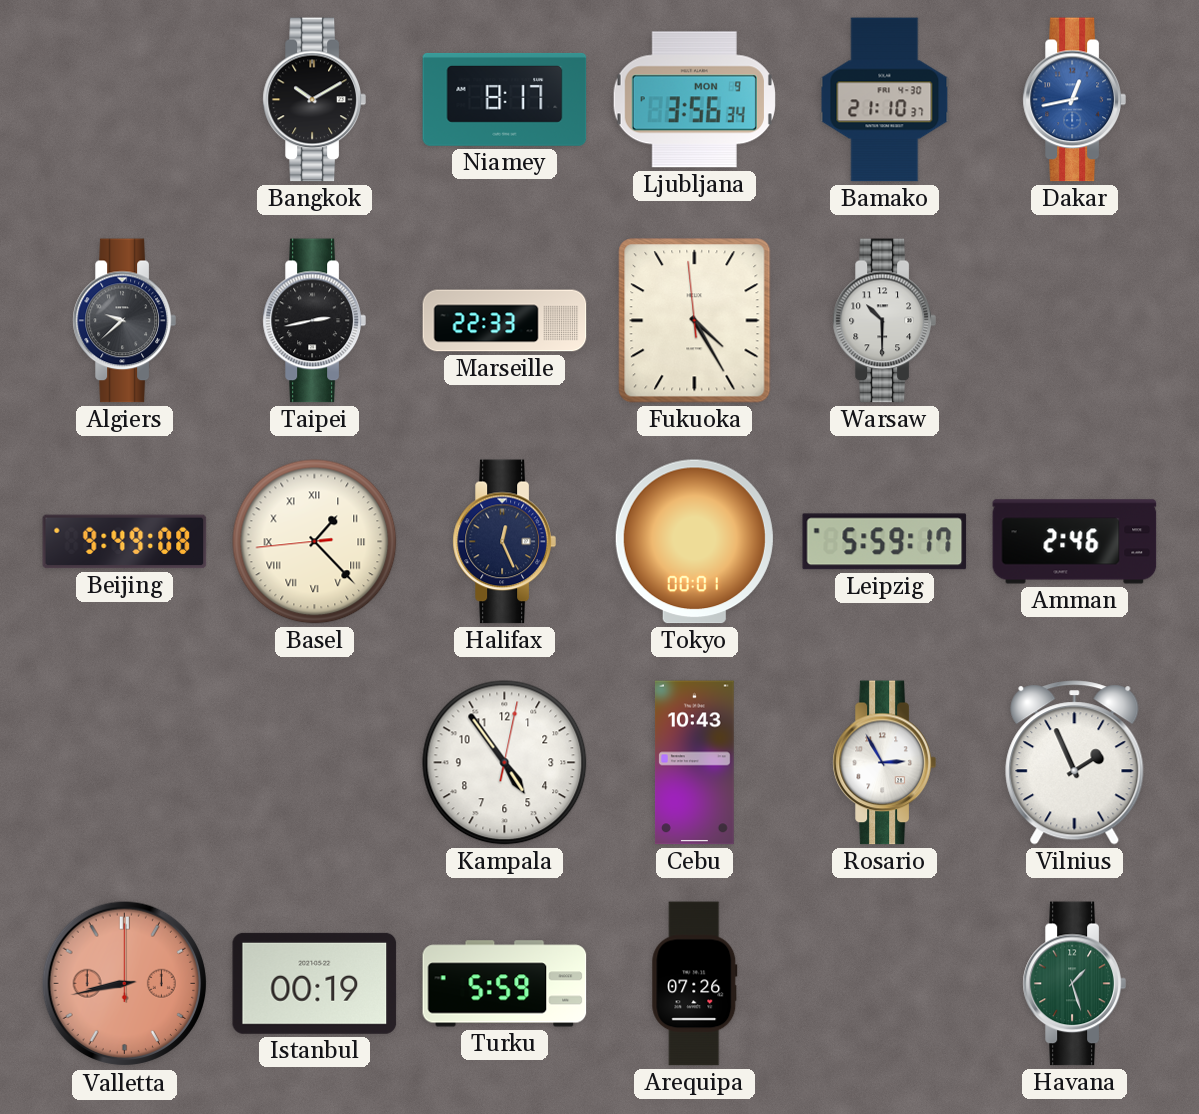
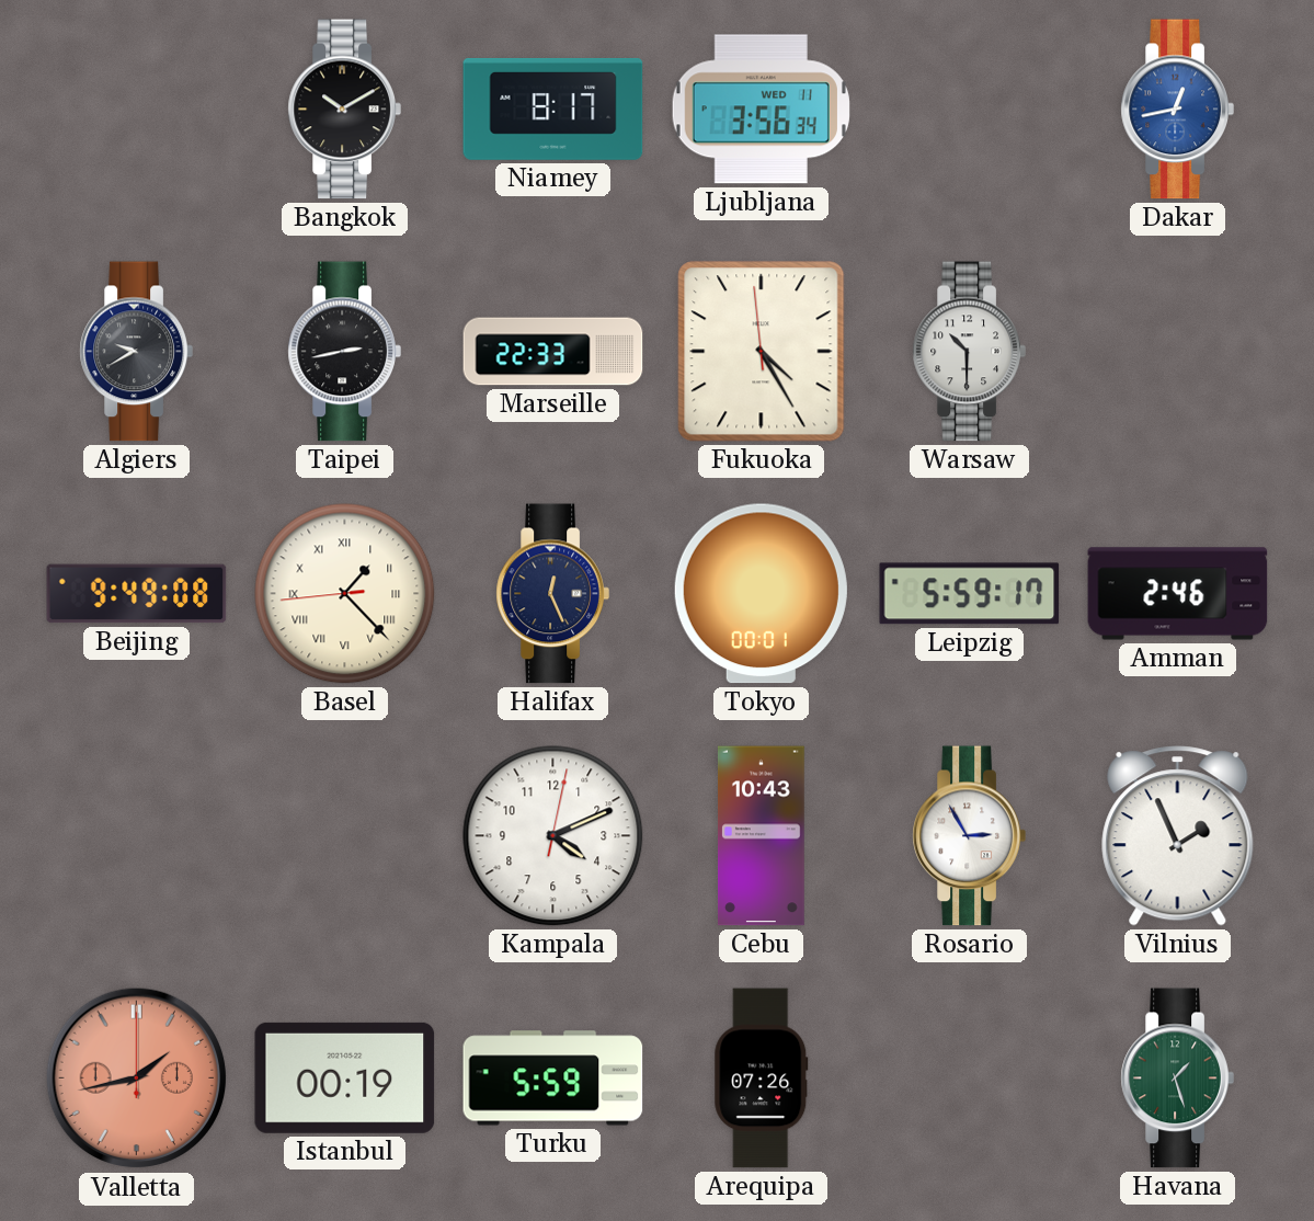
Ljubljana date: MON 9 -> WED 11
Bamako: 21:10 -> none
Algiers: 9:38 -> 9:40
Kampala: 4:54 -> 4:11
Valletta: 8:43 -> 1:43
